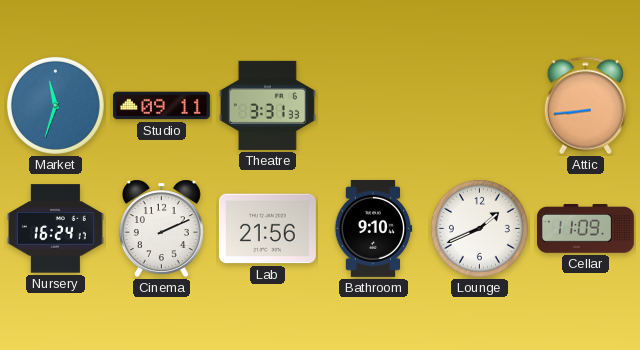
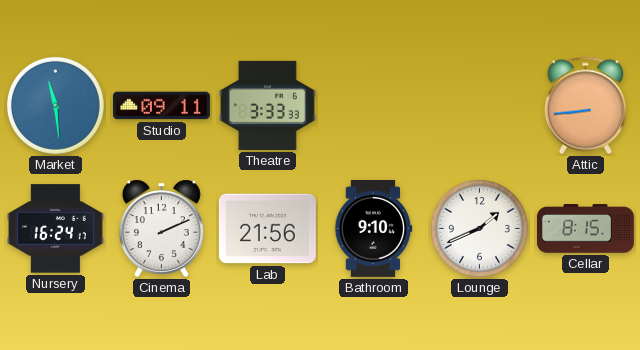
Market: 11:33 -> 11:29
Theatre: 3:31 -> 3:33
Cellar: 11:09 -> 8:15
